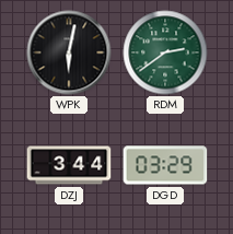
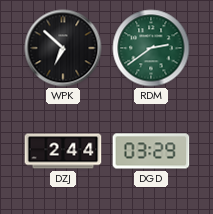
WPK: 6:02 -> 6:52
DZJ: 3:44 -> 2:44
